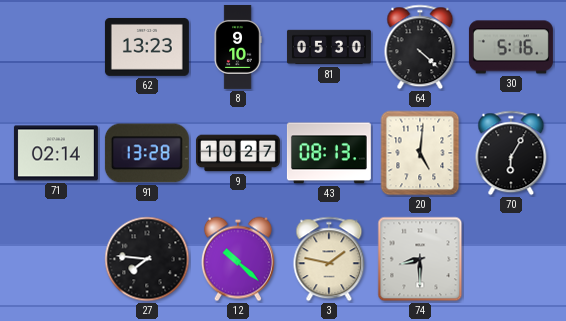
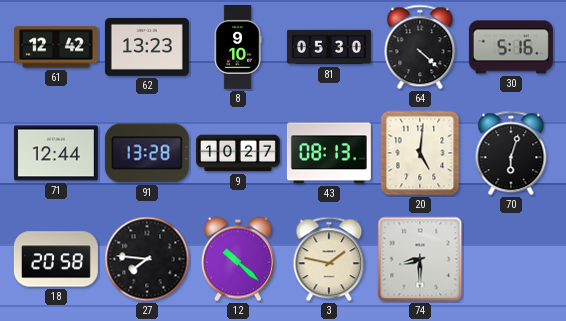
61: none -> 12:42
71: 02:14 -> 12:44
70: 6:05 -> 6:03
18: none -> 20:58
